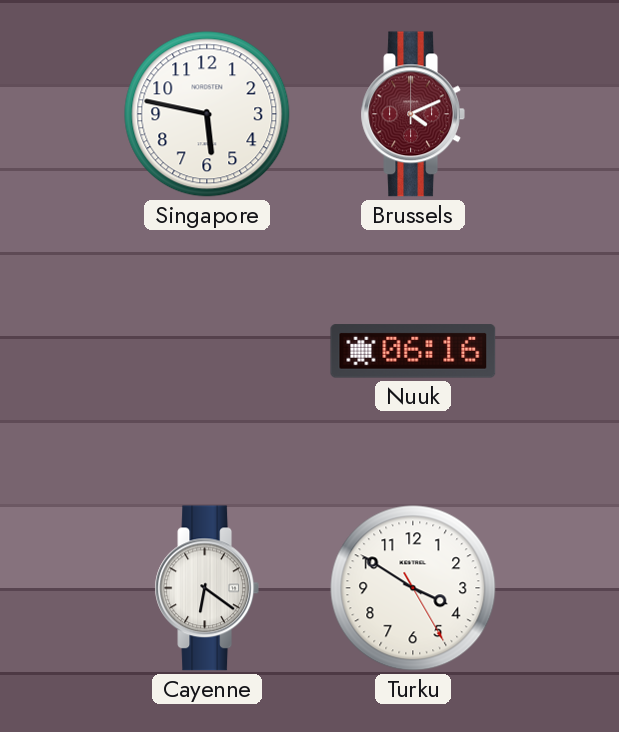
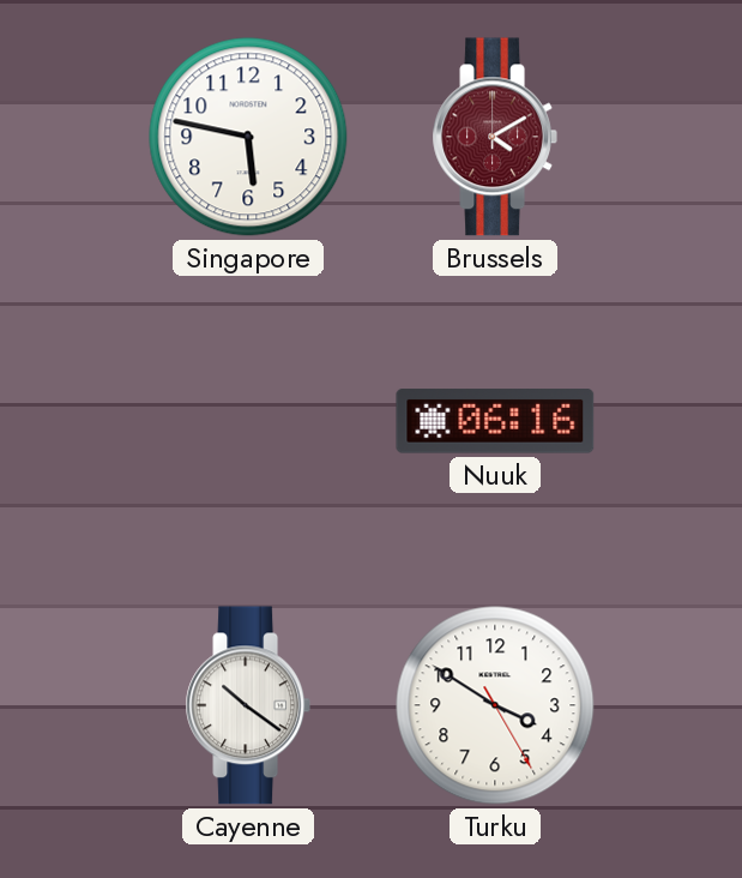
Brussels: 4:11 -> 4:10
Cayenne: 6:21 -> 10:21
